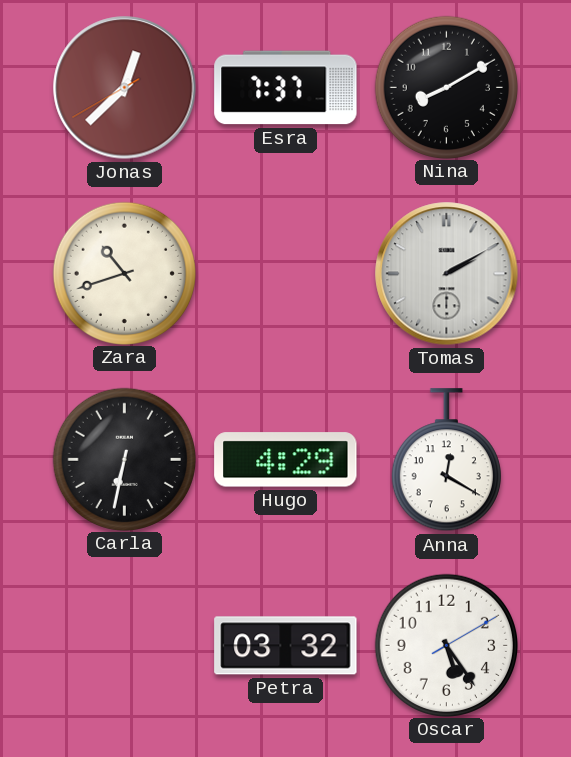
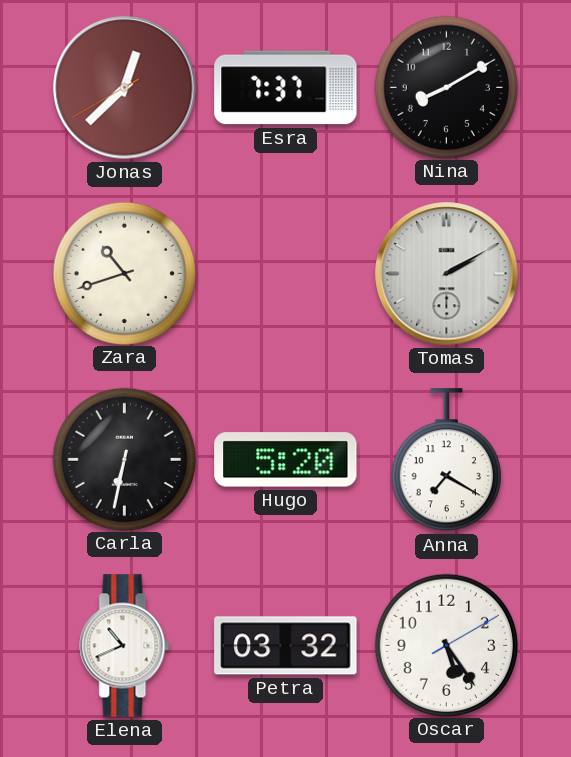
Hugo: 4:29 -> 5:20
Anna: 12:20 -> 7:20
Elena: none -> 10:41
